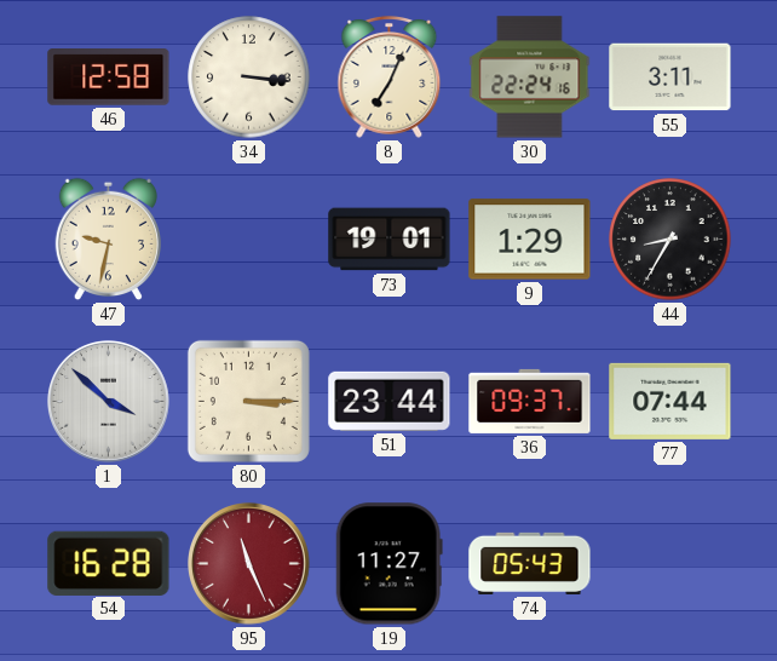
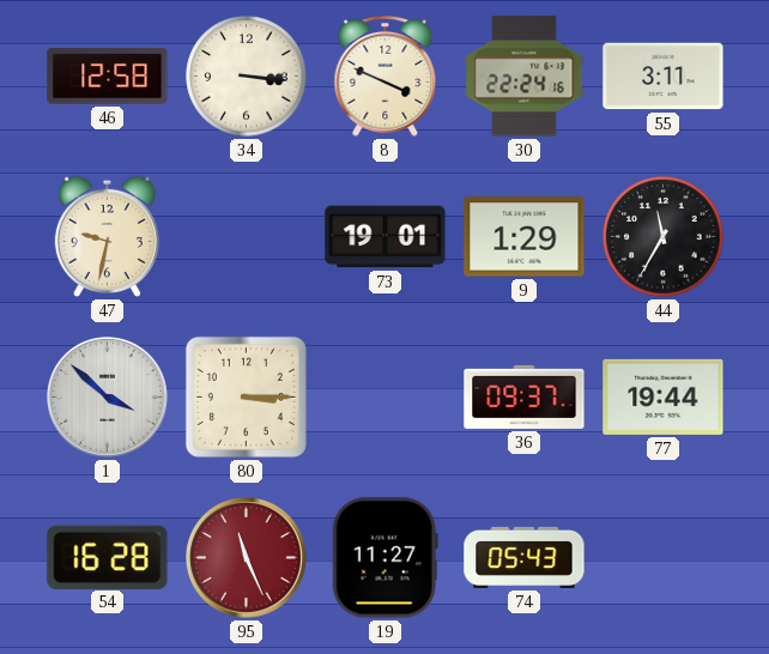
8: 7:04 -> 3:49
44: 8:35 -> 11:35
51: 23:44 -> none
77: 07:44 -> 19:44
